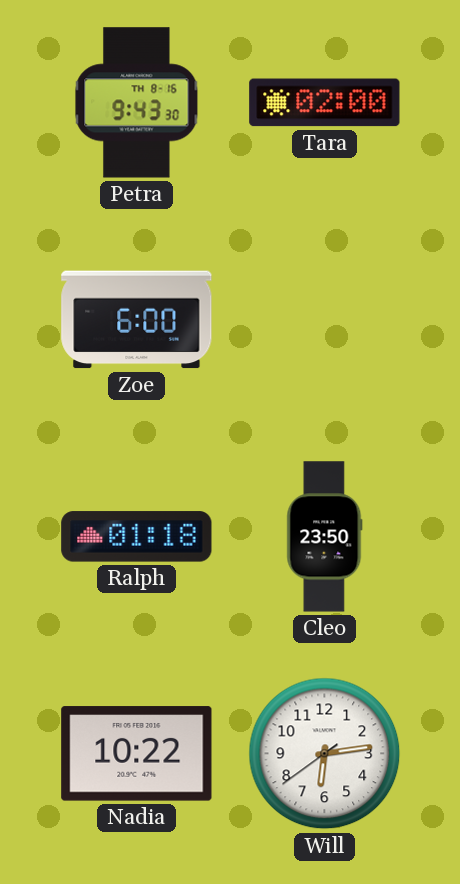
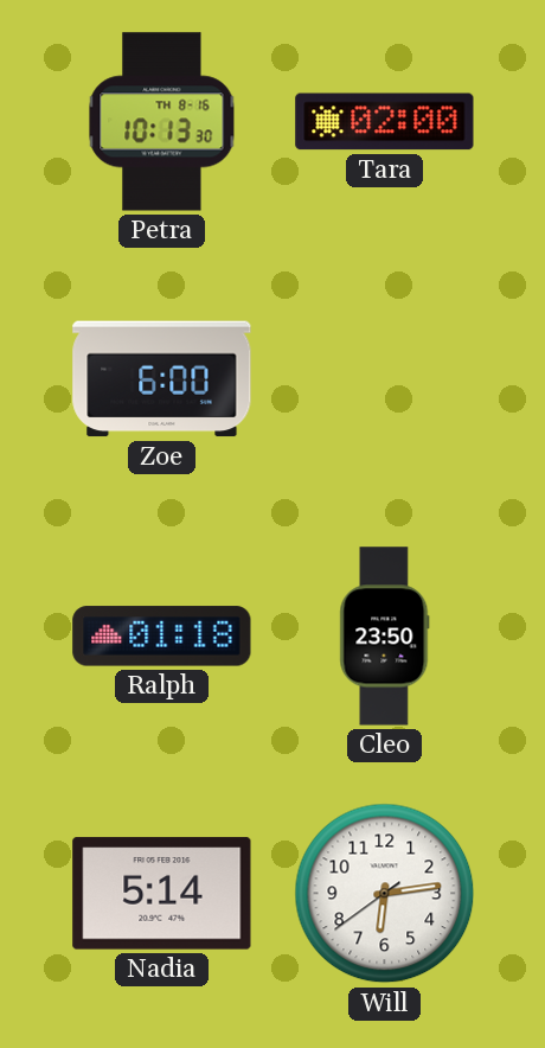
Petra: 9:43 -> 10:13
Nadia: 10:22 -> 5:14
